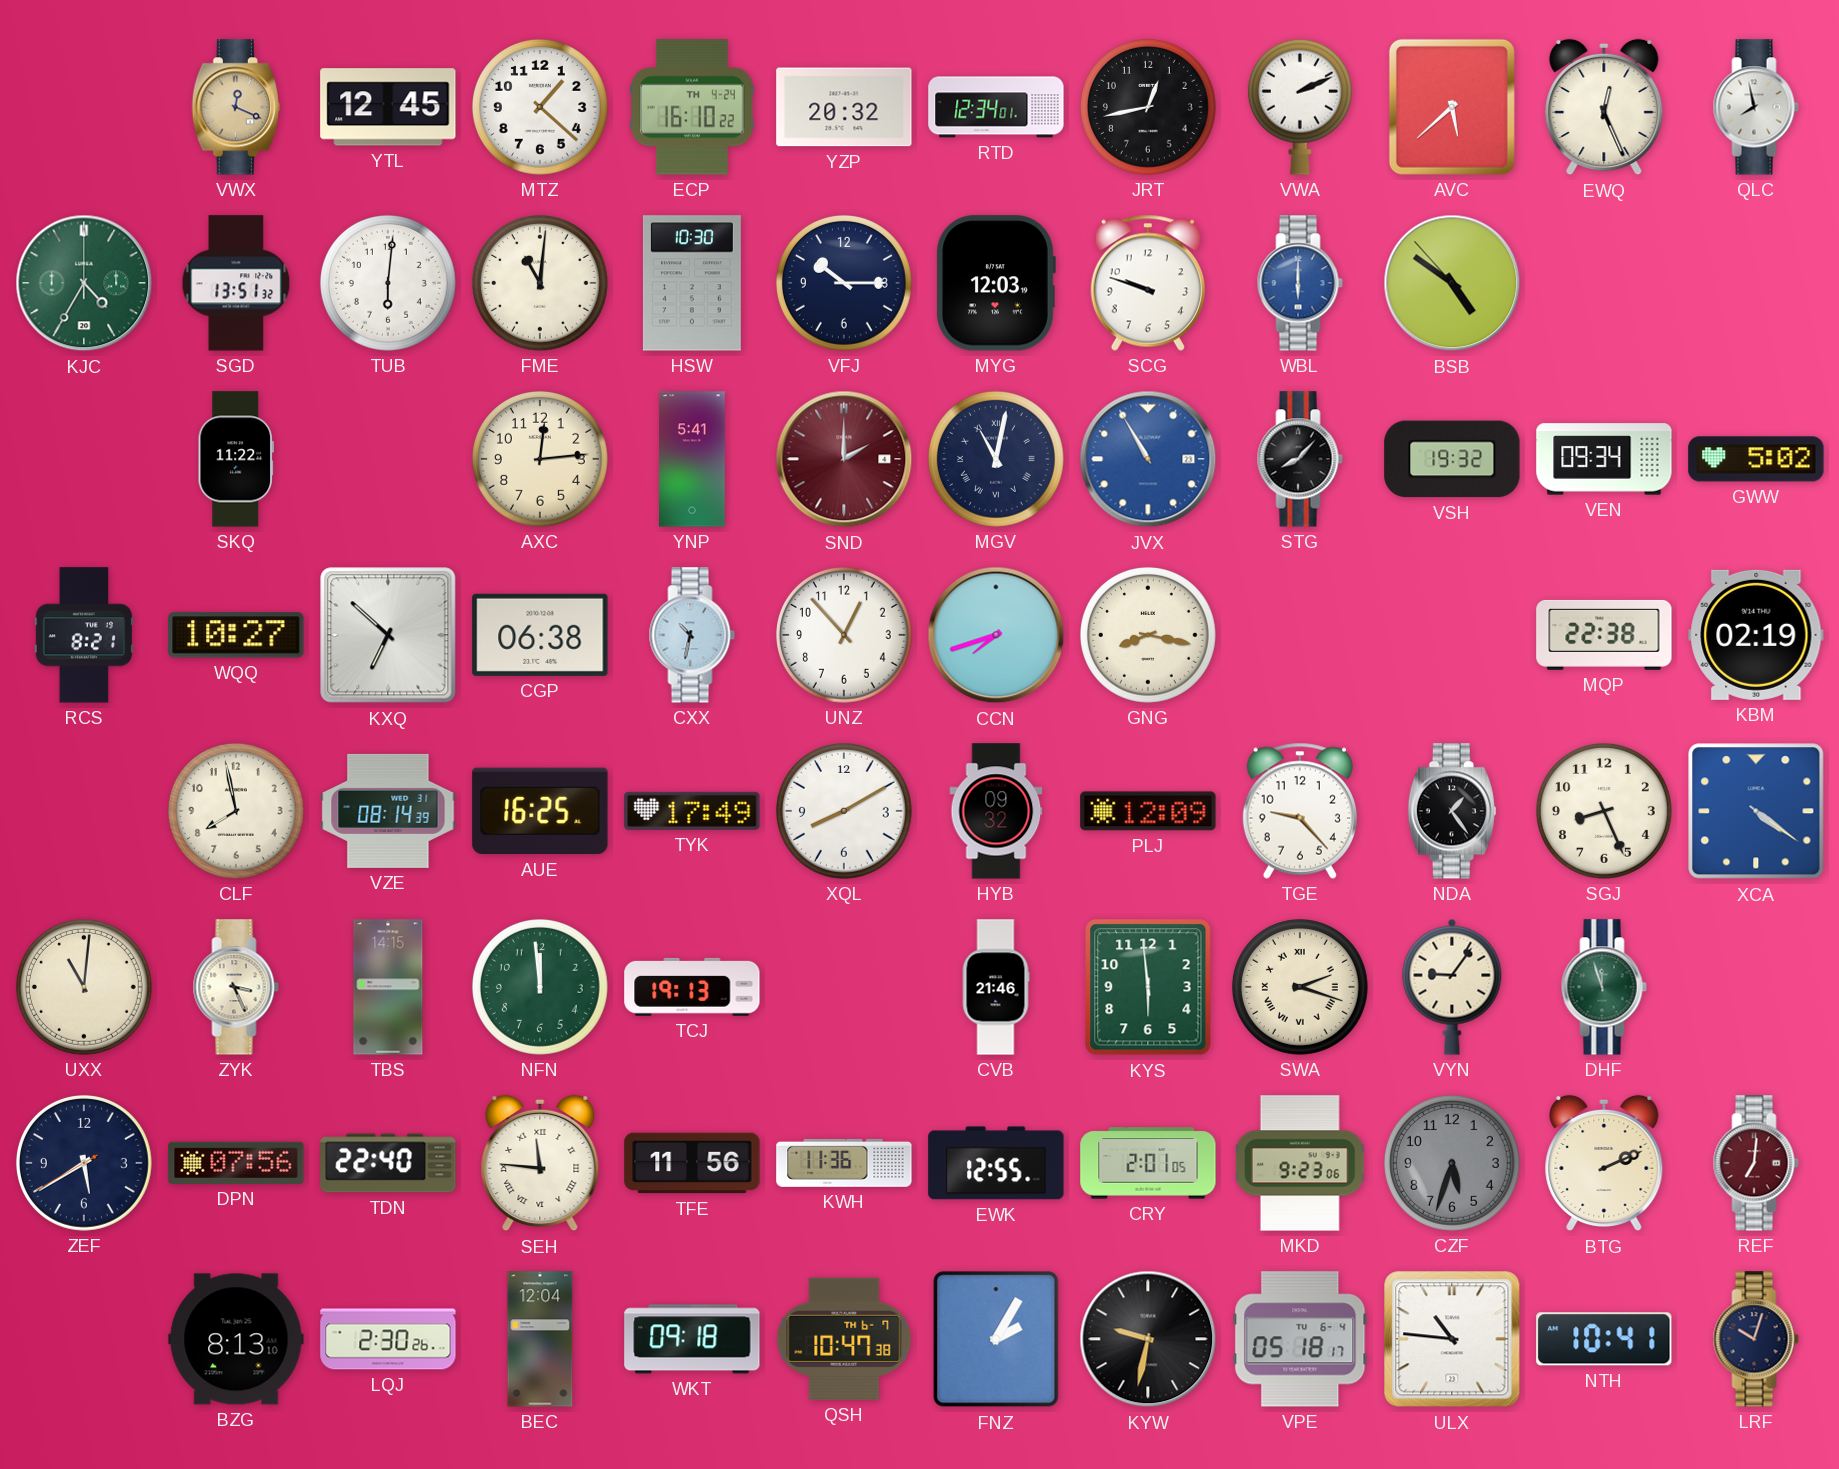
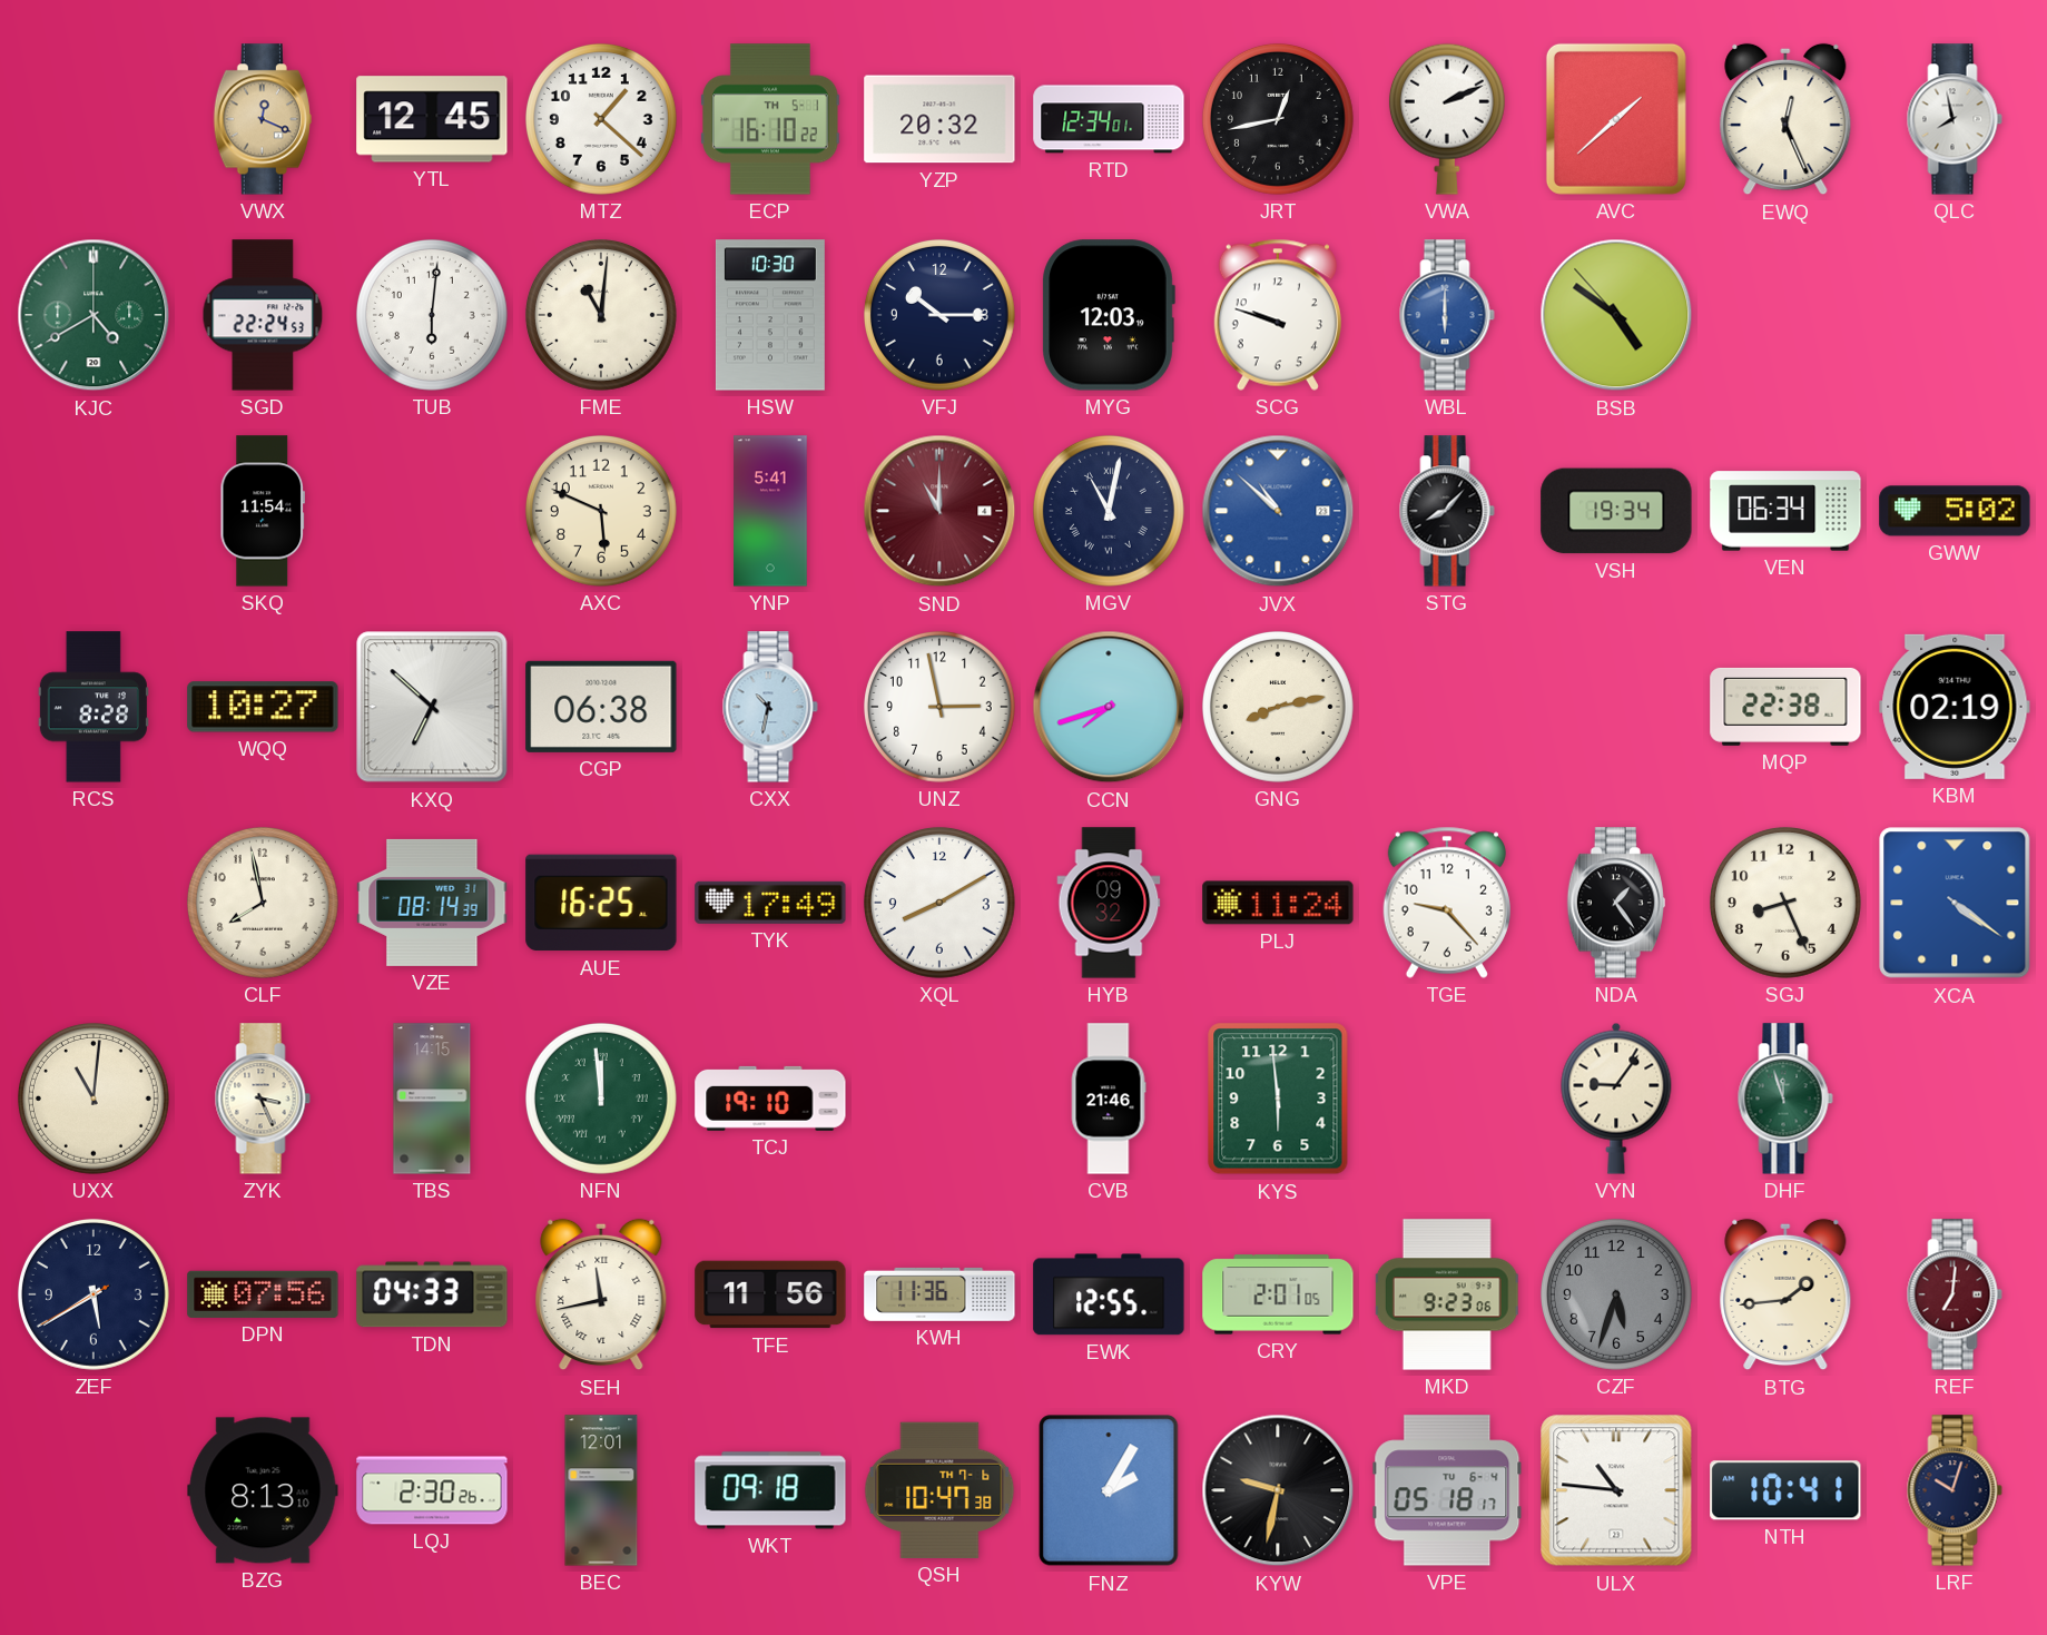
ECP date: TH 4-24 -> TH 5-1
AVC: 5:38 -> 1:38
KJC: 4:35 -> 4:40
SGD: 13:51 -> 22:24
SKQ: 11:22 -> 11:54
AXC: 12:14 -> 5:49
SND: 2:00 -> 11:00
JVX: 10:55 -> 10:52
VSH: 19:32 -> 19:34
VEN: 09:34 -> 06:34
RCS: 8:21 -> 8:28
UNZ: 12:53 -> 2:58
GNG: 8:17 -> 8:13
PLJ: 12:09 -> 11:24
NFN numerals: Arabic -> Roman
TCJ: 19:13 -> 19:10
SWA: 2:18 -> none
TDN: 22:40 -> 04:33
SEH: 11:46 -> 11:43
BTG: 2:11 -> 1:44
BEC: 12:04 -> 12:01
QSH date: TH 6-7 -> TH 7-6
